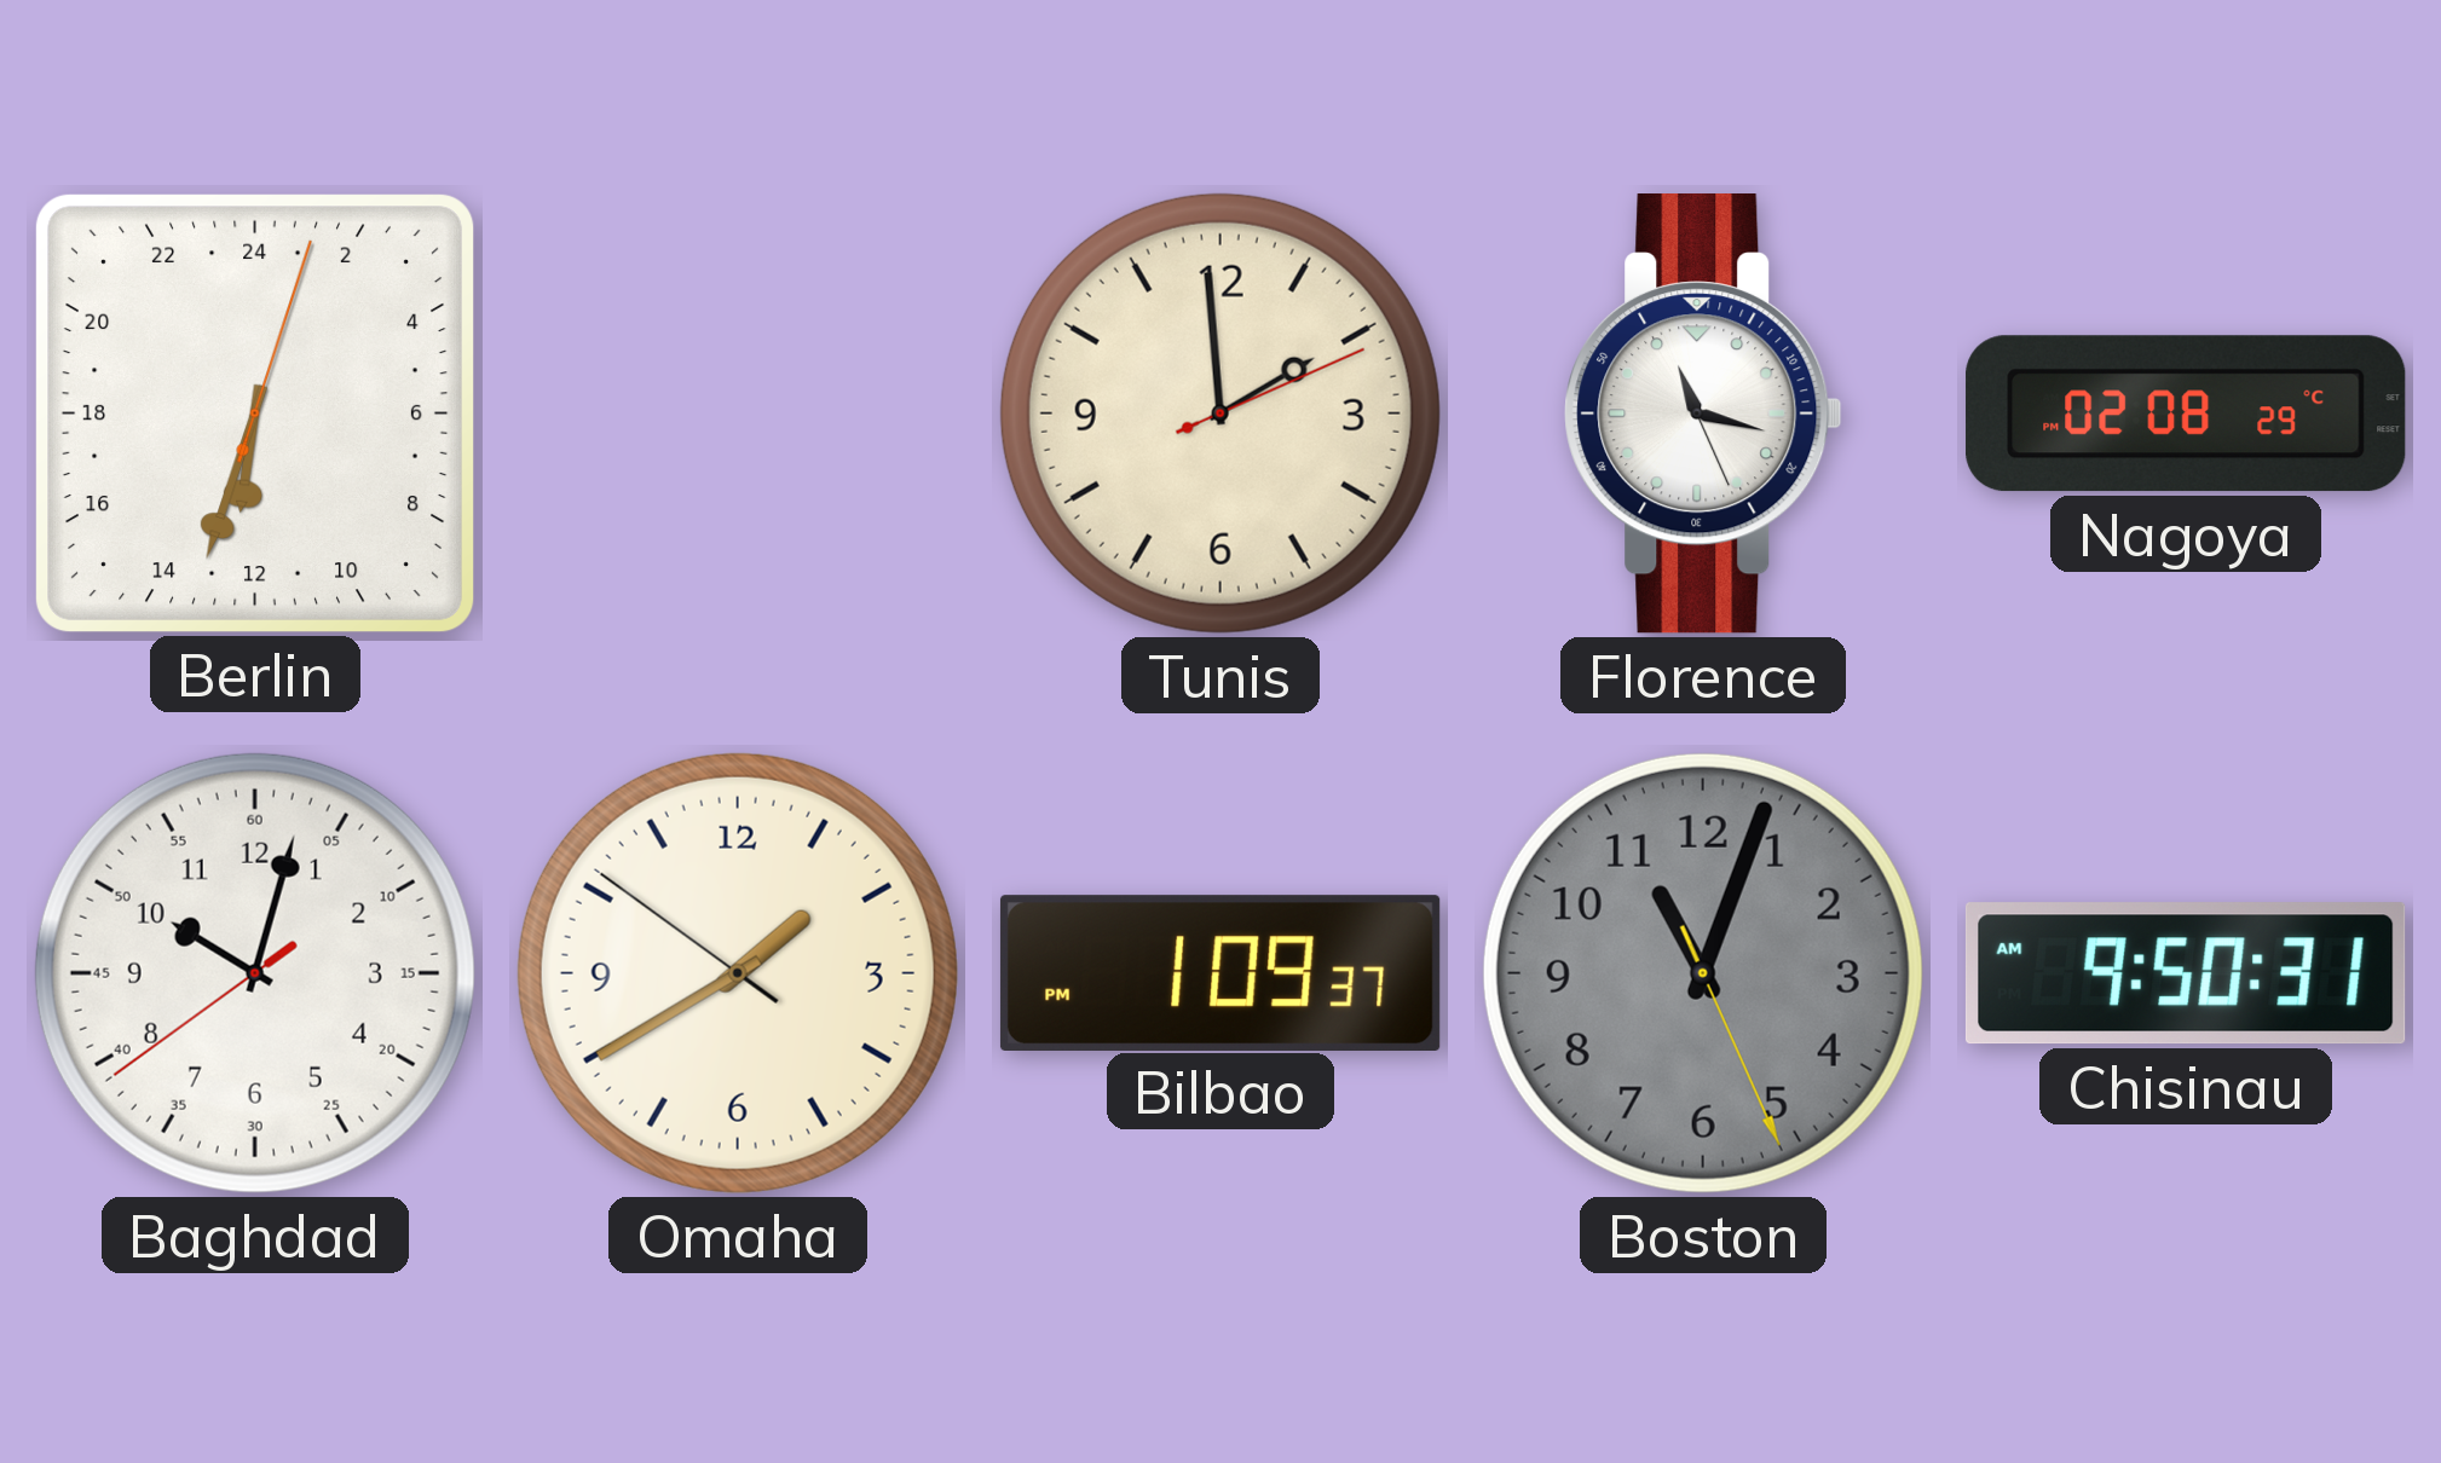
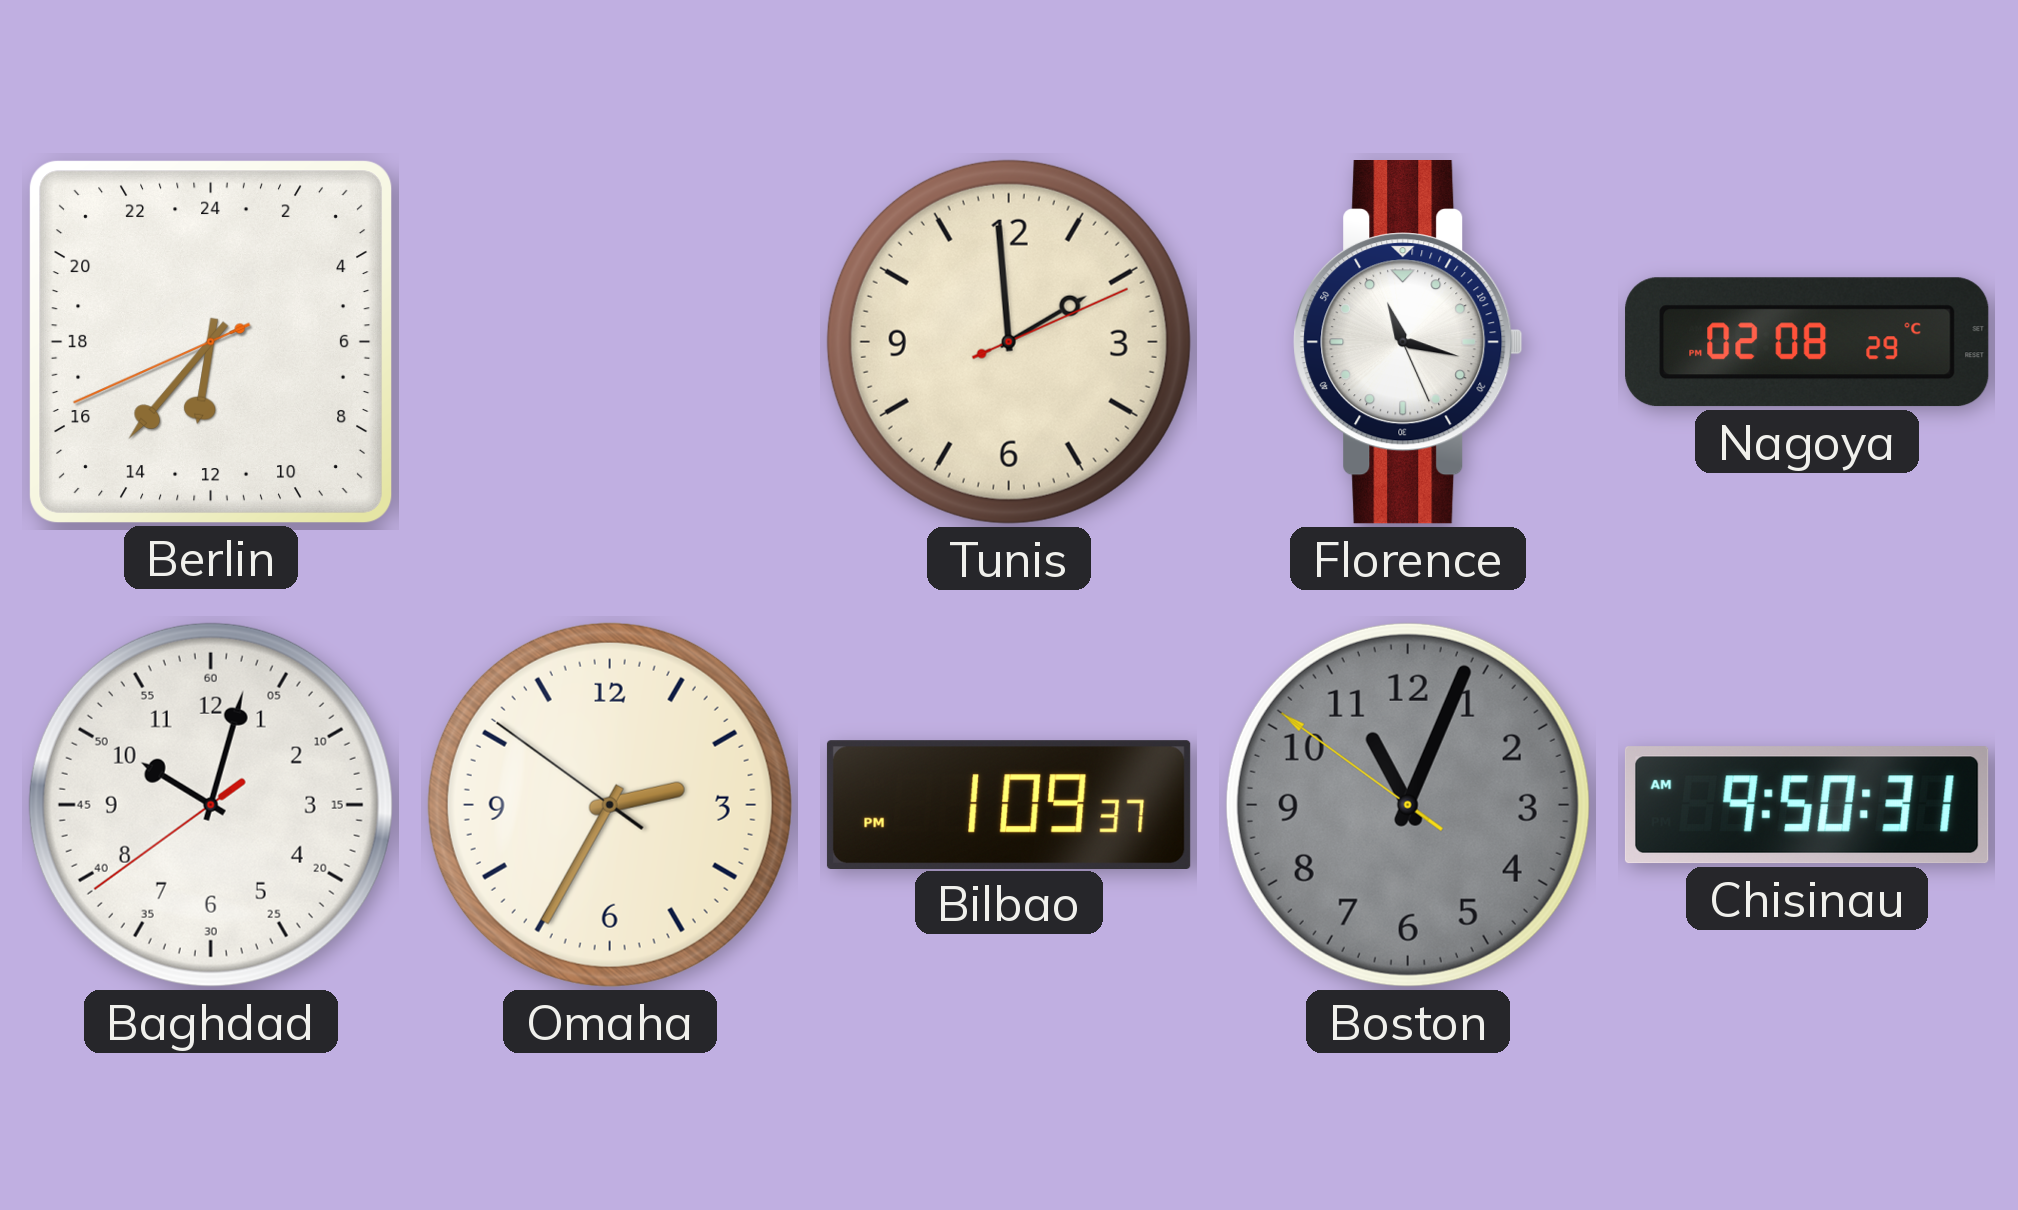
Berlin: 12:33 -> 12:36
Omaha: 1:39 -> 2:34
Boston: 11:03:26 -> 11:03:51
